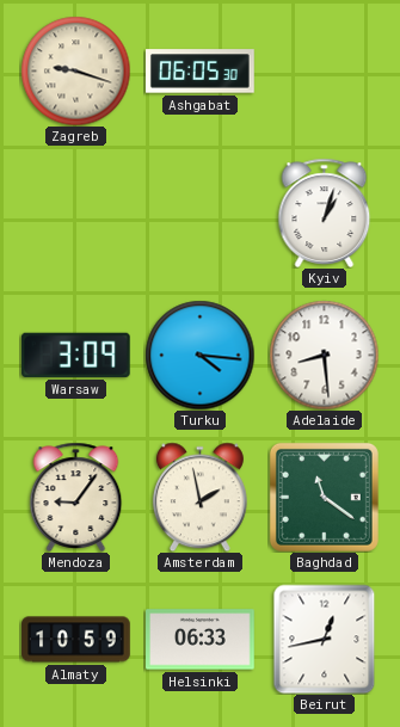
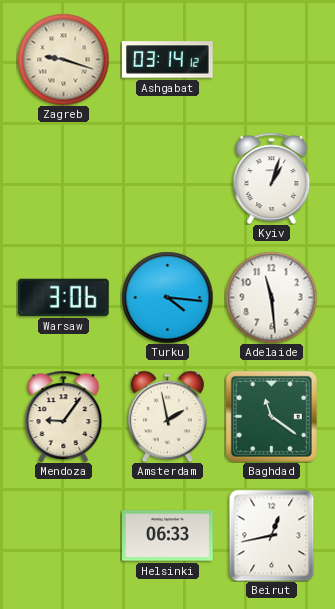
Ashgabat: 06:05 -> 03:14
Warsaw: 3:09 -> 3:06
Adelaide: 8:29 -> 11:29
Almaty: 10:59 -> none
